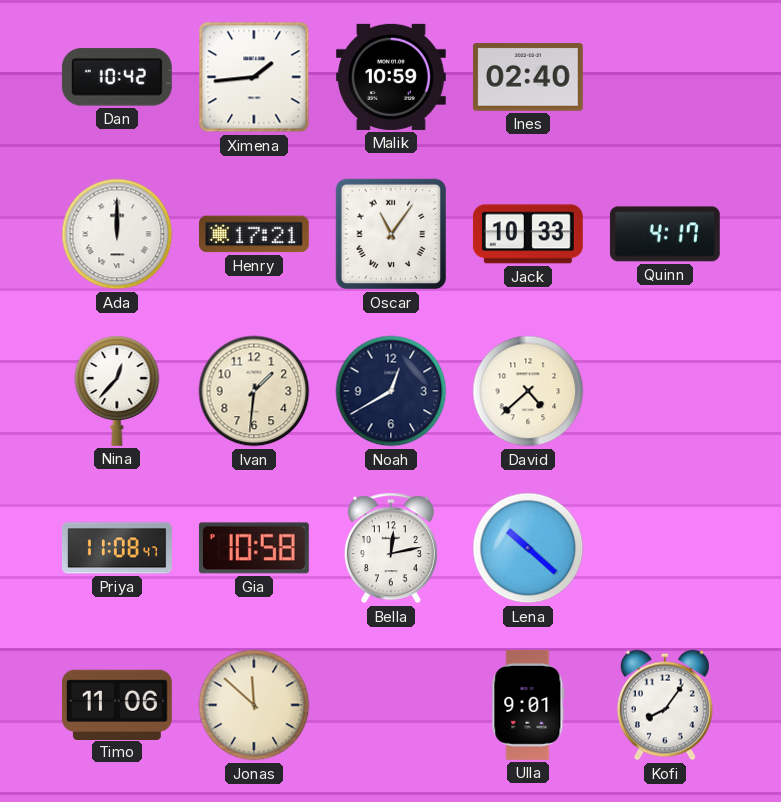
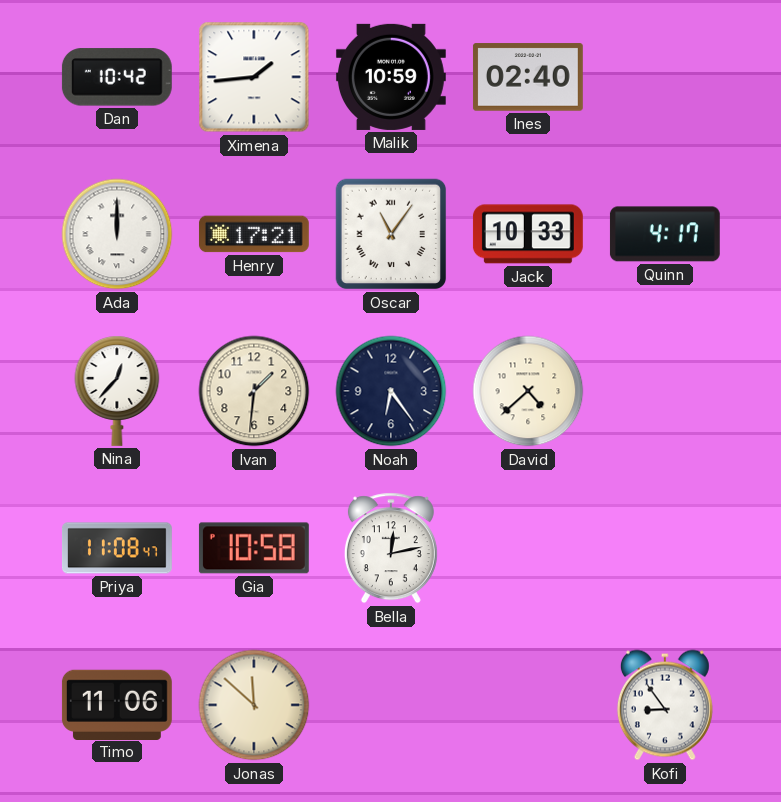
Noah: 12:40 -> 6:24
Lena: 10:22 -> none
Ulla: 9:01 -> none
Kofi: 8:06 -> 8:54
